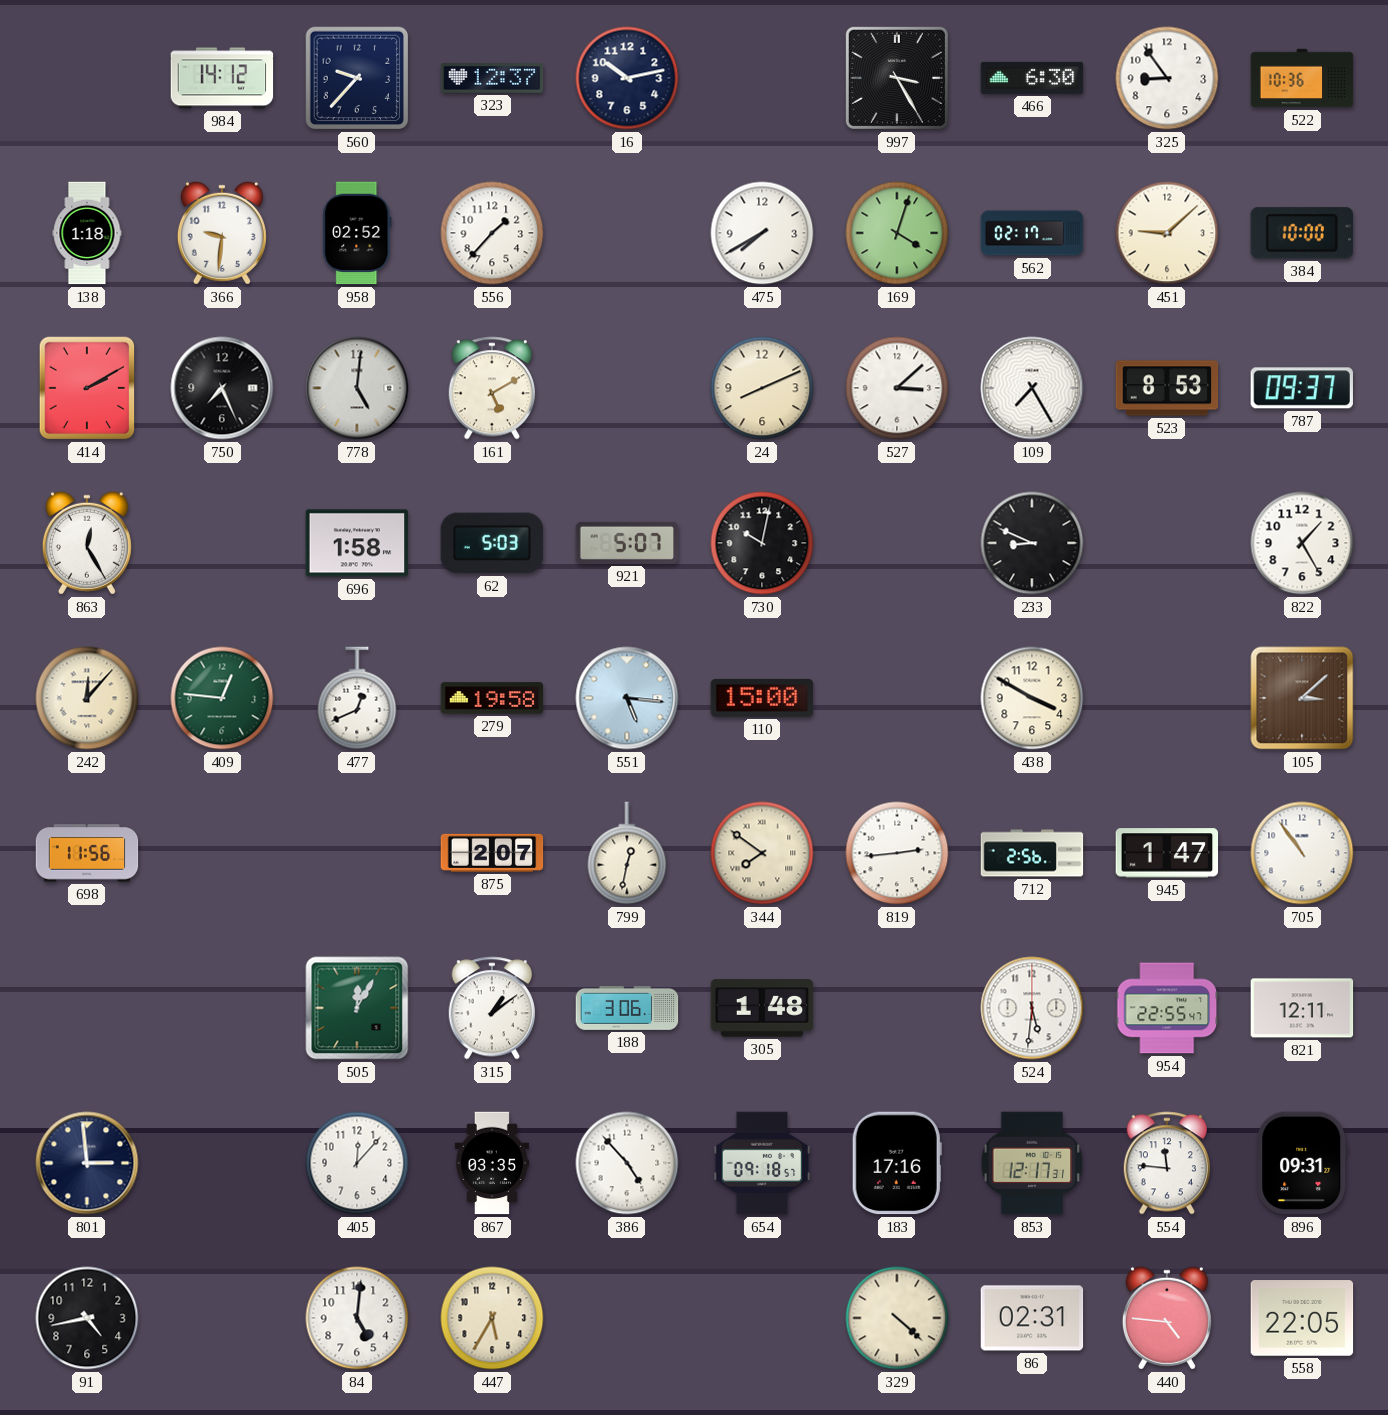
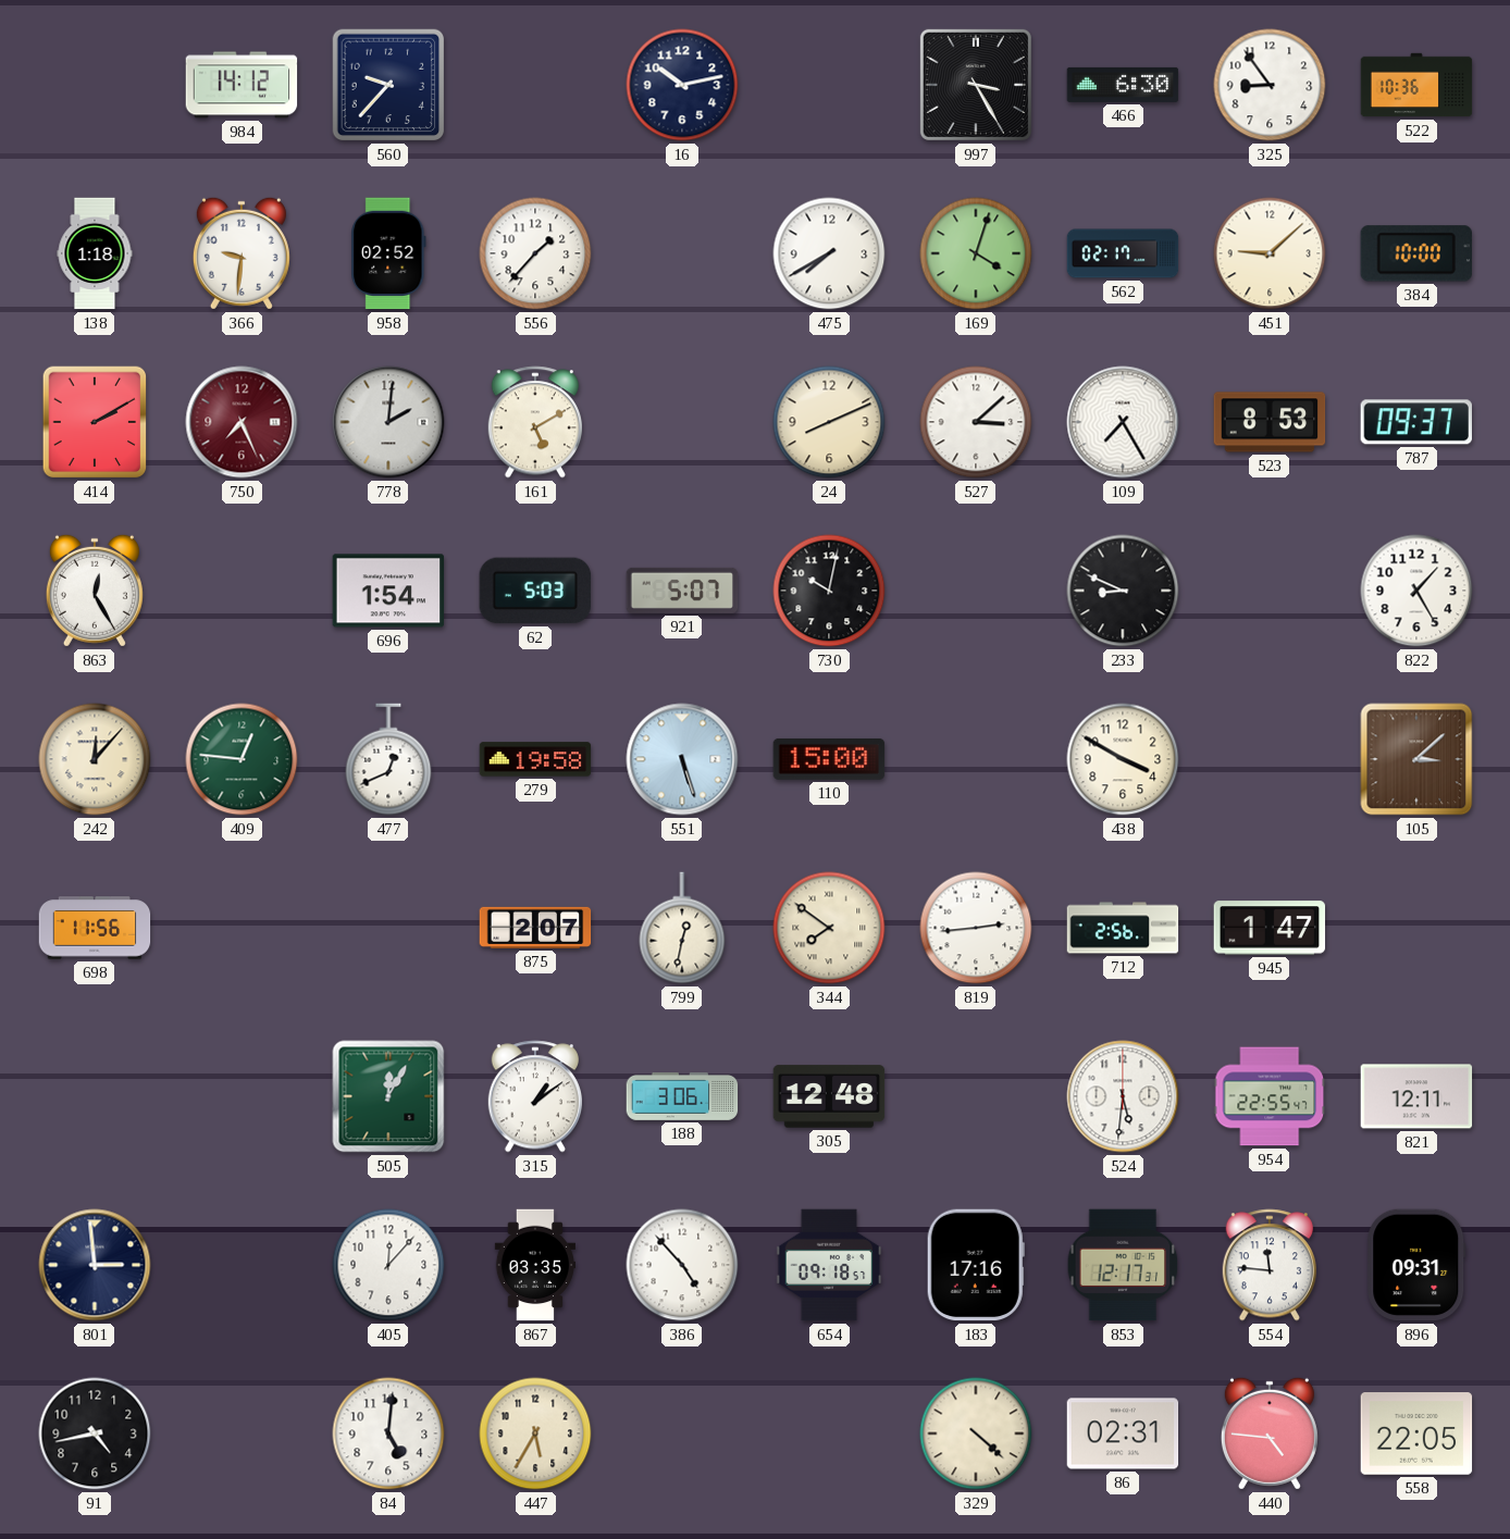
323: 12:37 -> none
750 dial: black -> burgundy
778: 5:01 -> 2:01
696: 1:58 -> 1:54
551: 5:16 -> 5:27
705: 10:54 -> none
305: 1:48 -> 12:48
